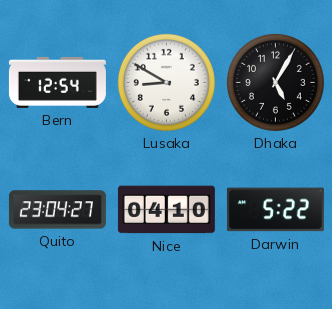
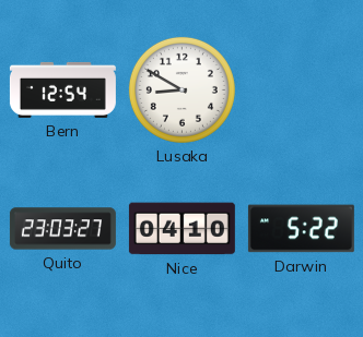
Dhaka: 5:05 -> none
Quito: 23:04 -> 23:03
